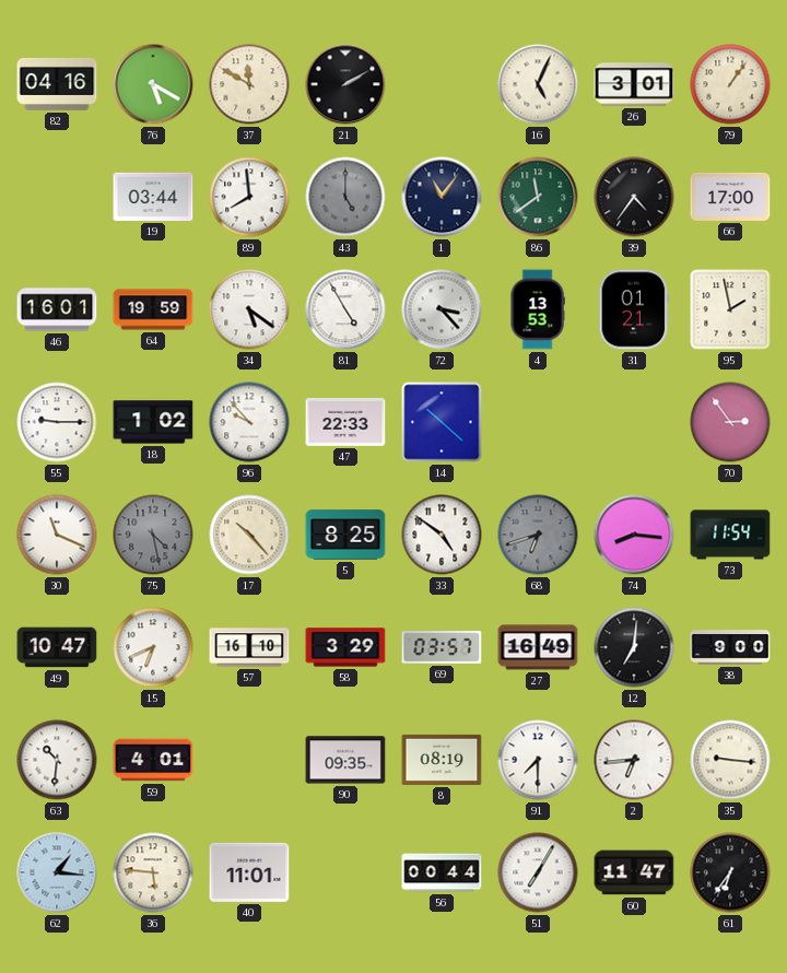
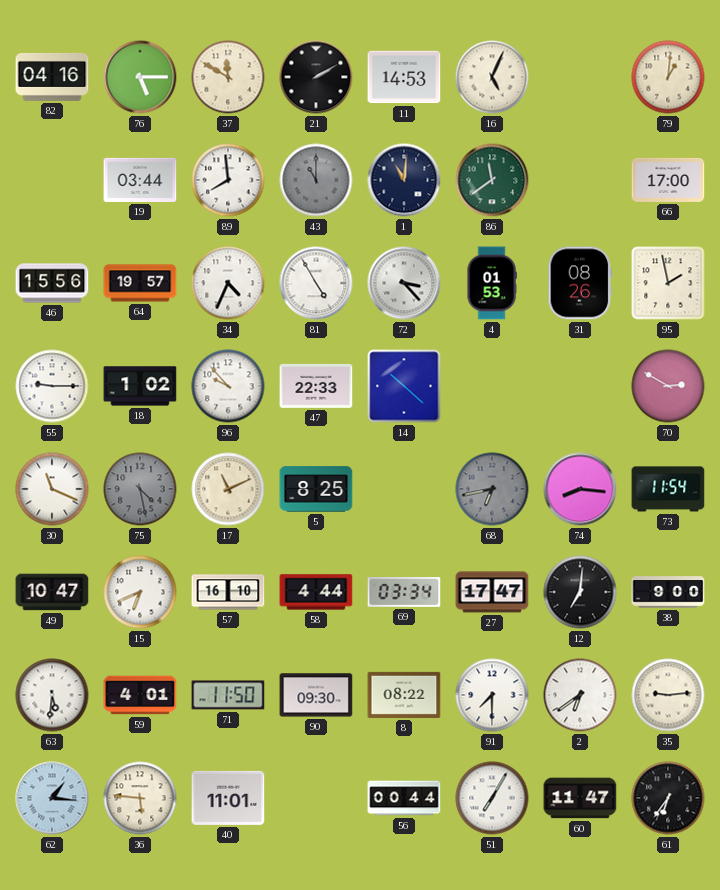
76: 5:20 -> 5:15
11: none -> 14:53
26: 3:01 -> none
79: 1:06 -> 1:01
43: 5:00 -> 11:00
1: 11:06 -> 11:01
39: 4:36 -> none
46: 16:01 -> 15:56
64: 19:59 -> 19:57
34: 5:21 -> 4:34
4: 13:53 -> 01:53
31: 01:21 -> 08:26
70: 2:54 -> 2:50
17: 10:23 -> 11:11
33: 4:51 -> none
68: 6:42 -> 6:43
58: 3:29 -> 4:44
69: 03:57 -> 03:34
27: 16:49 -> 17:47
63: 10:31 -> 5:31
71: none -> 11:50
90: 09:35 -> 09:30
8: 08:19 -> 08:22
2: 6:44 -> 6:39
35: 9:16 -> 9:14
